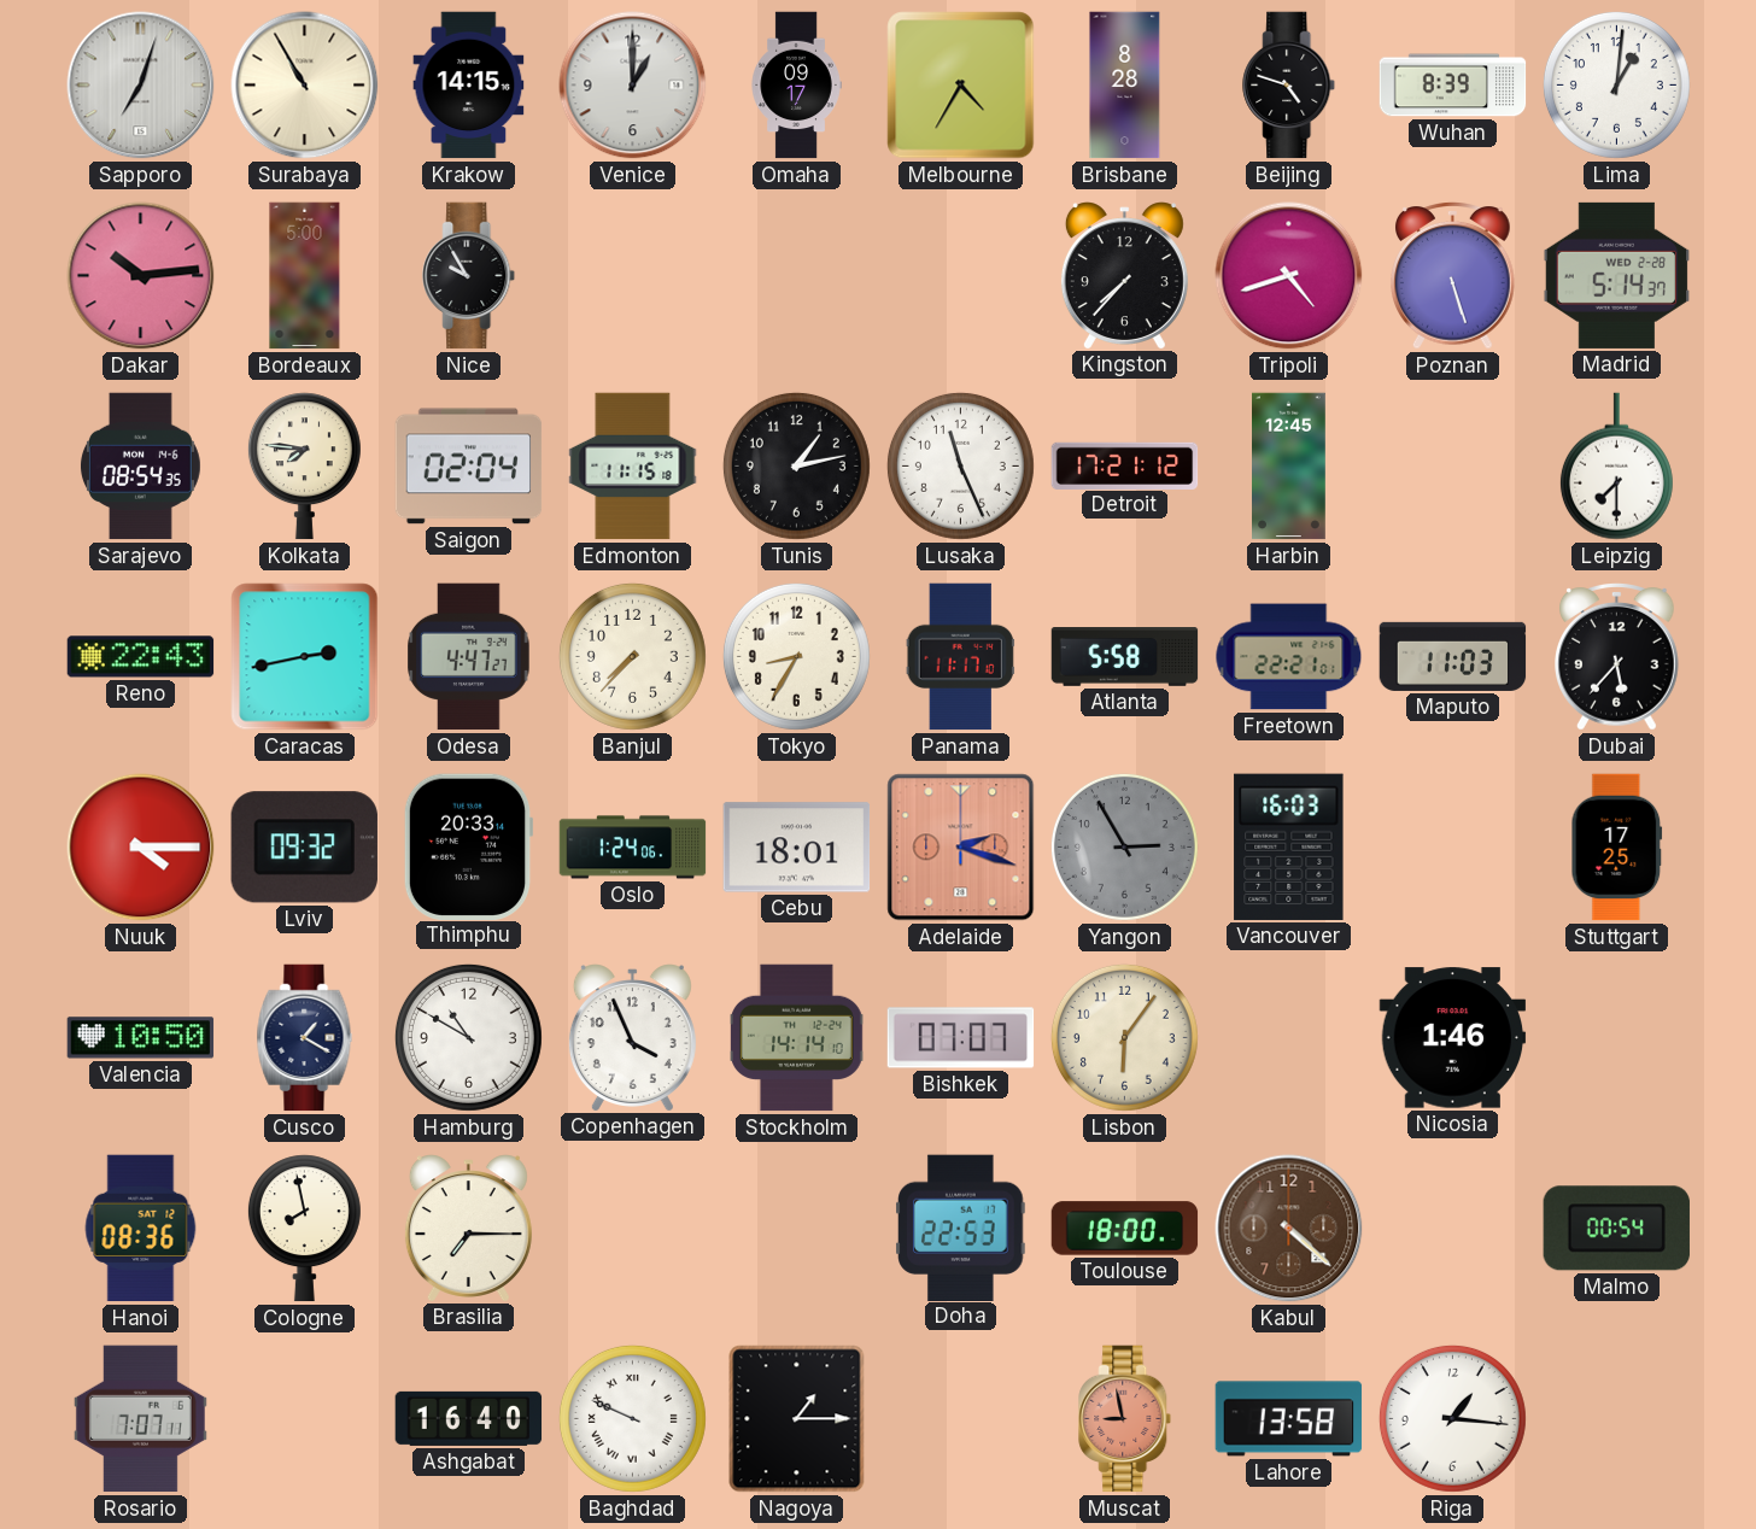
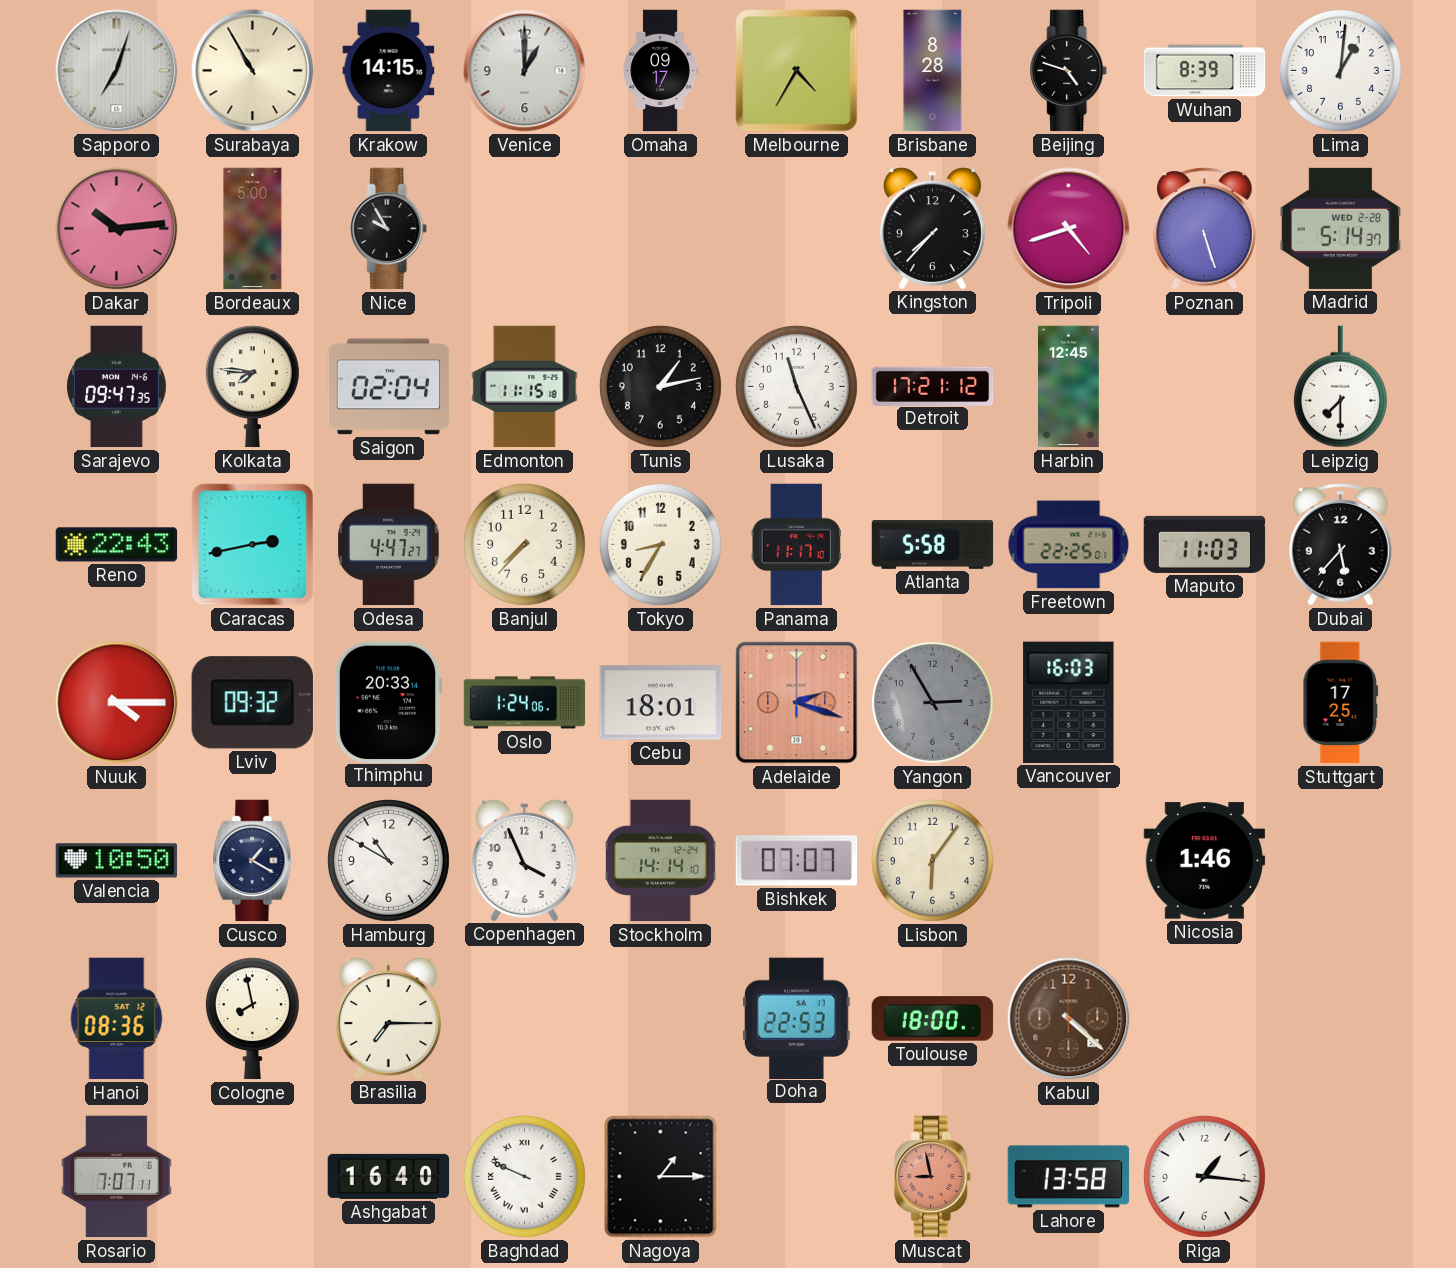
Sarajevo: 08:54 -> 09:47
Freetown: 22:21 -> 22:25
Malmo: 00:54 -> none
